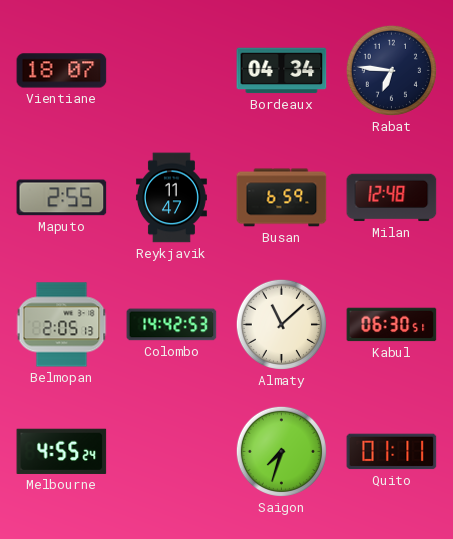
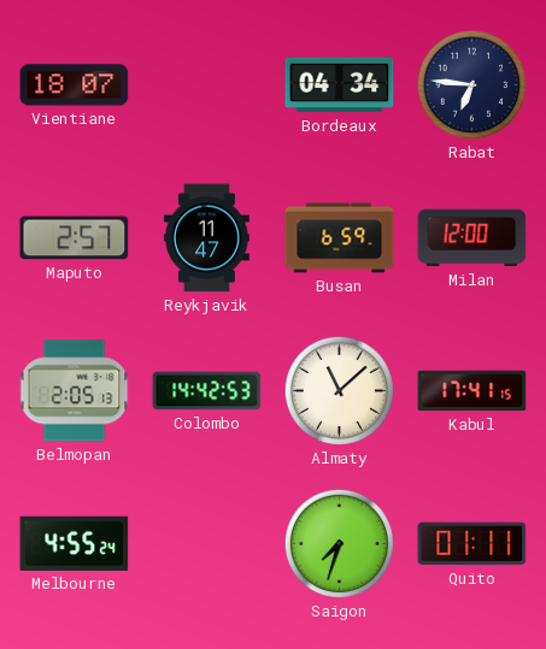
Maputo: 2:55 -> 2:57
Milan: 12:48 -> 12:00
Kabul: 06:30 -> 17:41
